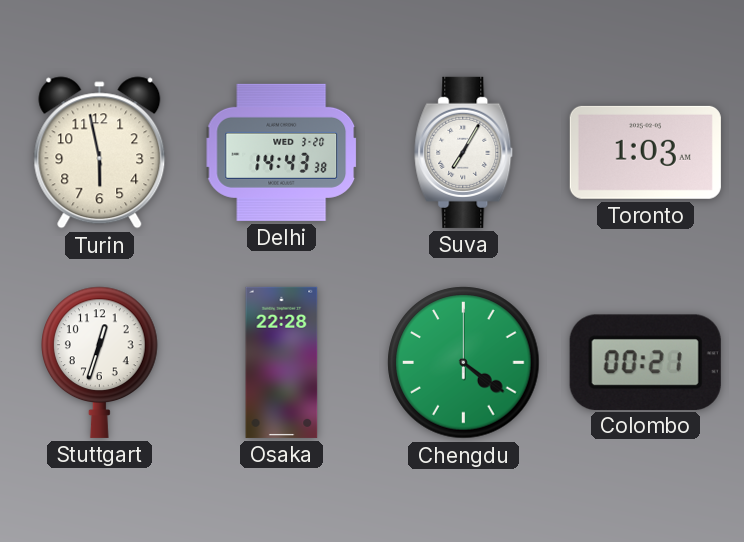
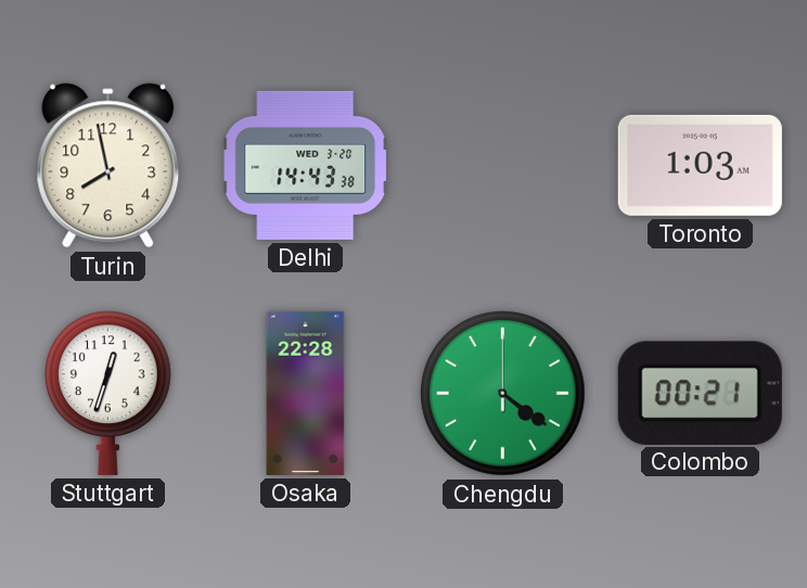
Turin: 5:58 -> 7:58
Suva: 7:05 -> none
